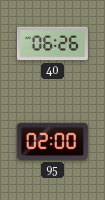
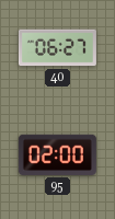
40: 06:26 -> 06:27
